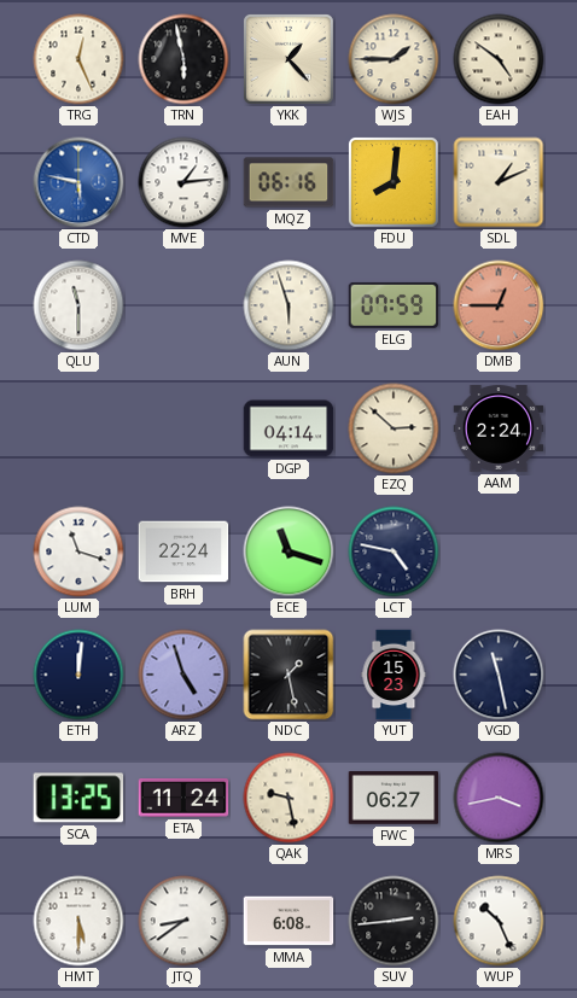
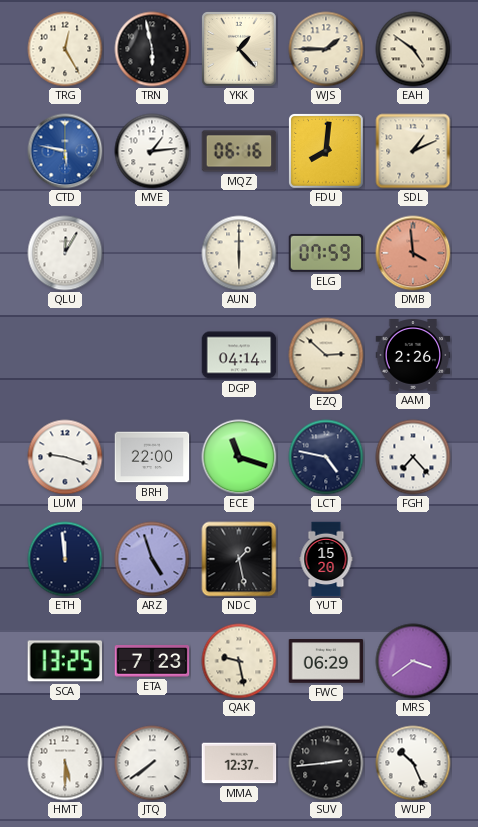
TRG: 12:26 -> 12:25
QLU: 11:30 -> 12:05
AUN: 5:57 -> 6:00
DMB: 12:45 -> 3:59
AAM: 2:24 -> 2:26
LUM: 11:18 -> 9:18
BRH: 22:24 -> 22:00
FGH: none -> 7:23
ETH: 12:01 -> 11:59
YUT: 15:23 -> 15:20
VGD: 11:28 -> none
ETA: 11:24 -> 7:23
FWC: 06:27 -> 06:29
MRS: 3:43 -> 3:39
JTQ: 8:39 -> 7:39
MMA: 6:08 -> 12:37
